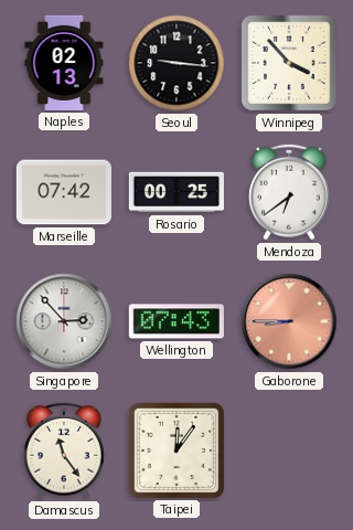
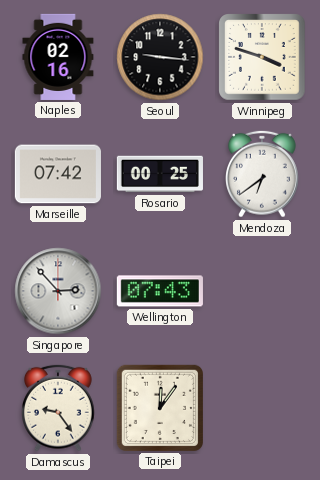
Naples: 02:13 -> 02:16
Winnipeg: 3:53 -> 3:48
Gaborone: 8:45 -> none
Damascus: 11:24 -> 9:24
